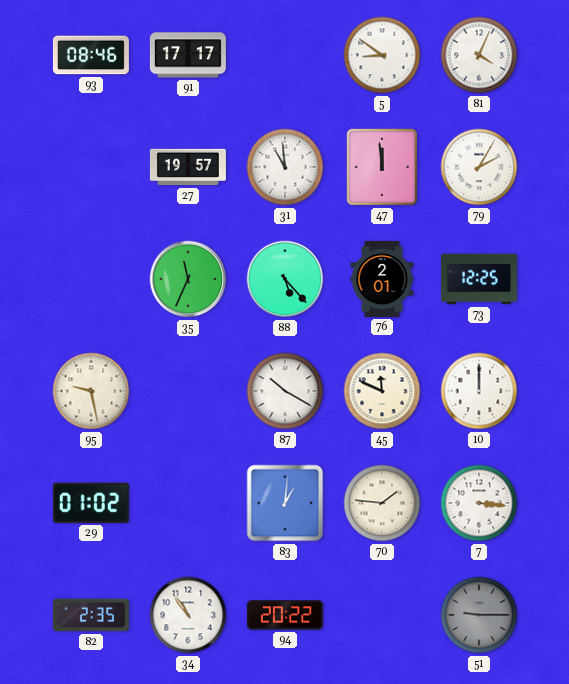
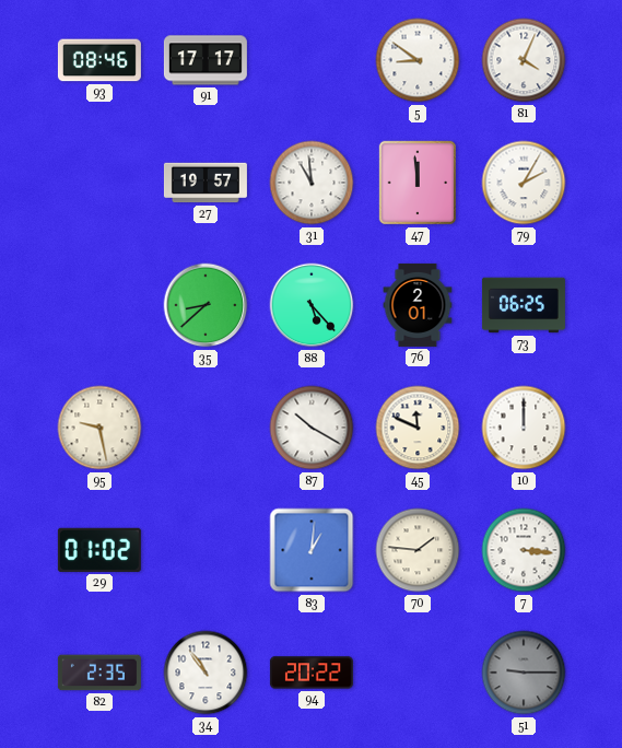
35: 11:34 -> 8:38
73: 12:25 -> 06:25
